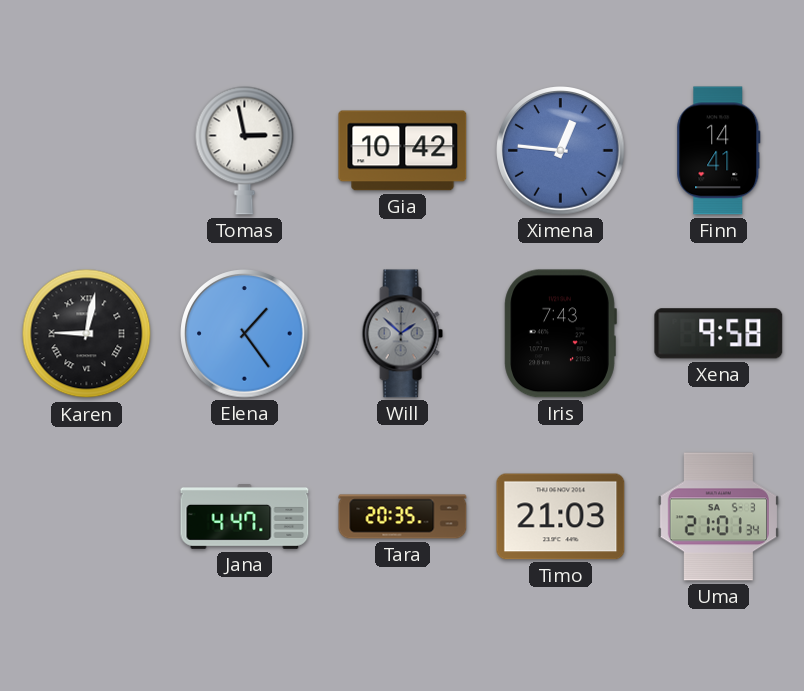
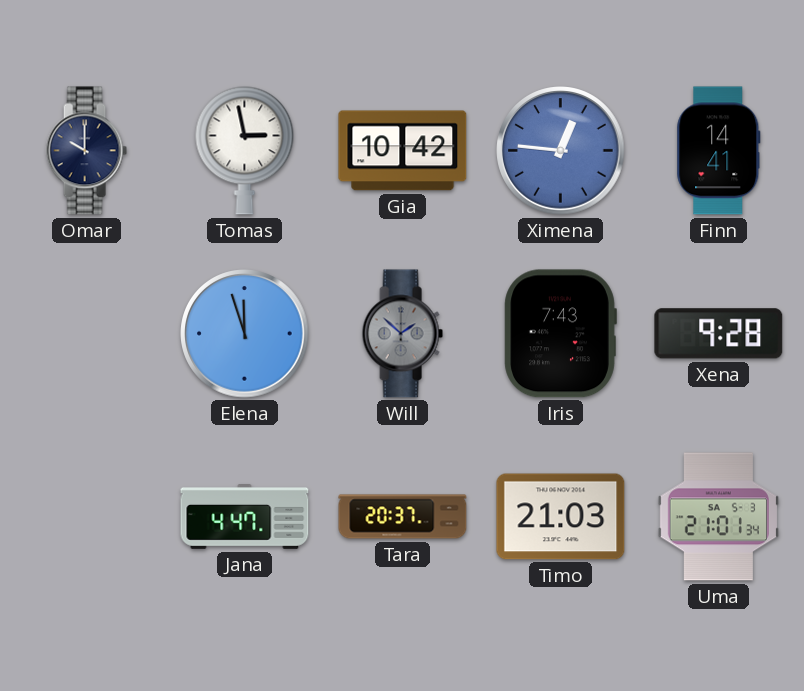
Omar: none -> 10:00
Karen: 9:02 -> none
Elena: 1:24 -> 11:57
Xena: 9:58 -> 9:28
Tara: 20:35 -> 20:37
